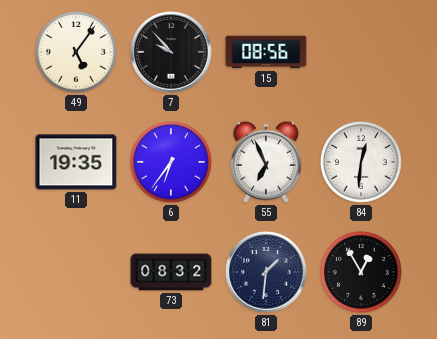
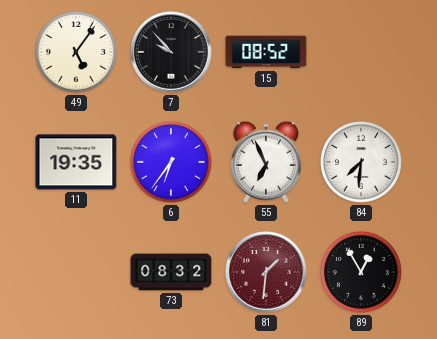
15: 08:56 -> 08:52
84: 12:31 -> 7:31
81 dial: navy -> burgundy
